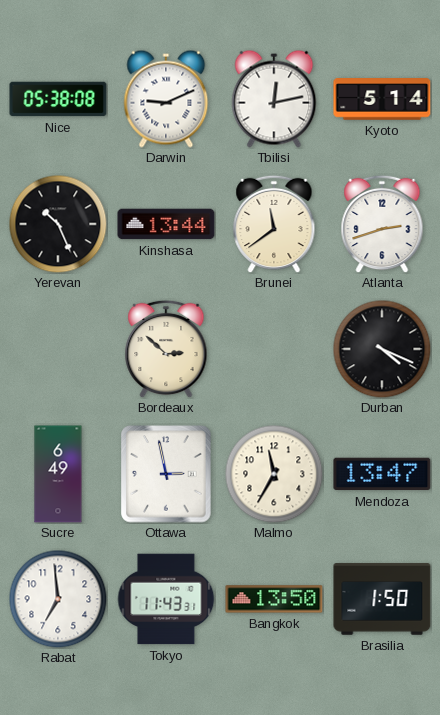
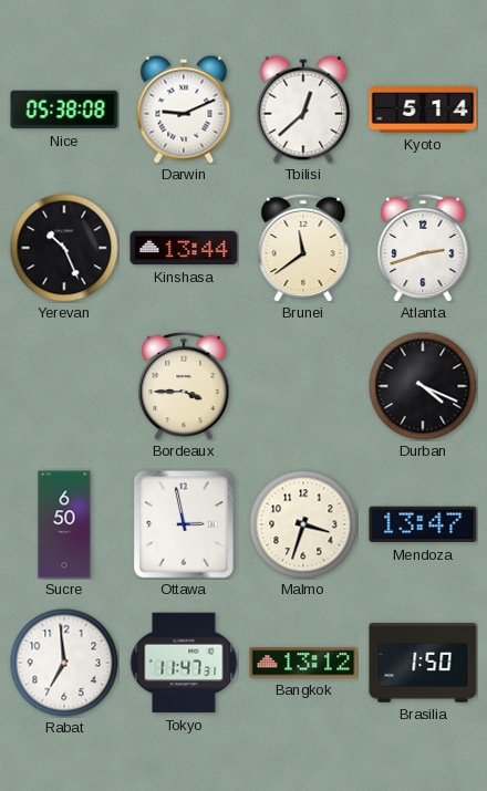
Tbilisi: 12:13 -> 12:38
Bordeaux: 2:52 -> 3:45
Sucre: 6:49 -> 6:50
Malmo: 11:35 -> 3:33
Tokyo: 11:43 -> 11:47
Bangkok: 13:50 -> 13:12
